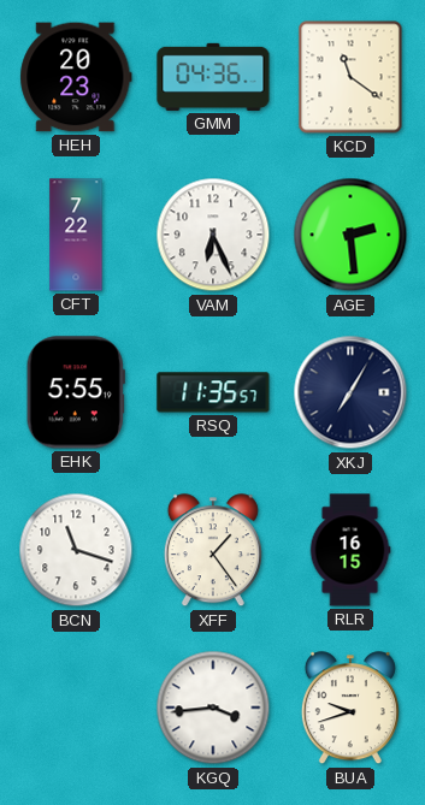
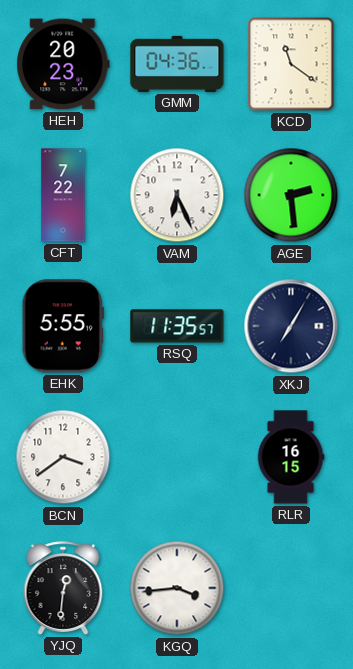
BCN: 11:18 -> 3:39
XFF: 1:24 -> none
YJQ: none -> 12:31
BUA: 9:42 -> none
